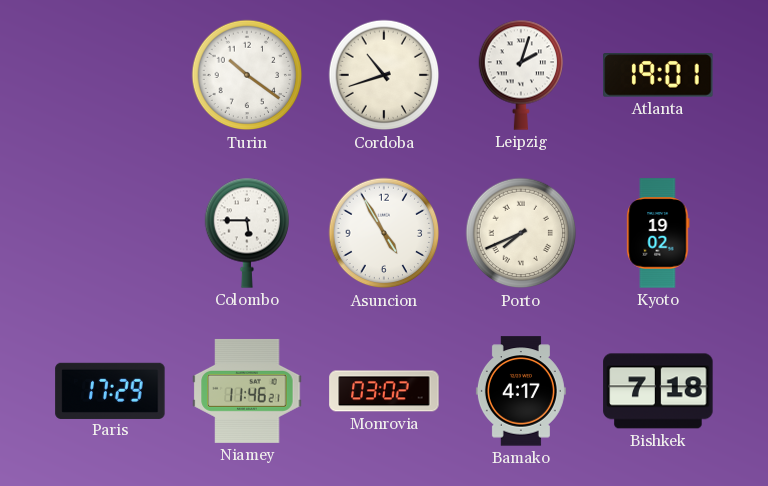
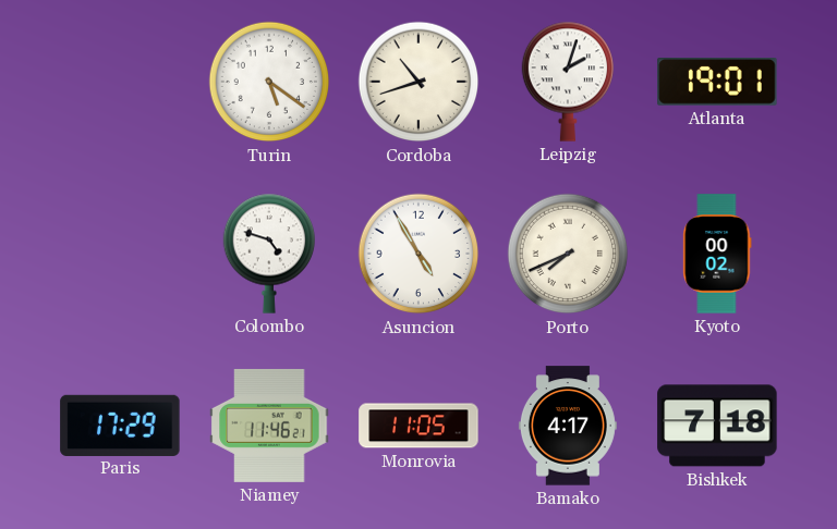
Turin: 10:21 -> 5:21
Colombo: 5:45 -> 4:48
Kyoto: 19:02 -> 00:02
Monrovia: 03:02 -> 11:05
